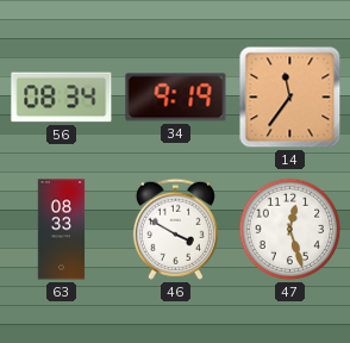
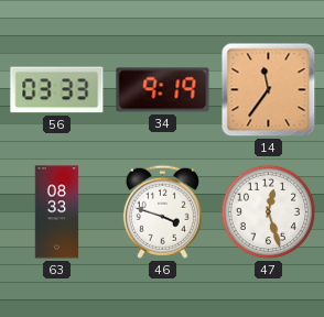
56: 08:34 -> 03:33
46: 3:50 -> 3:48
